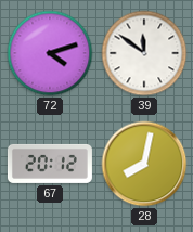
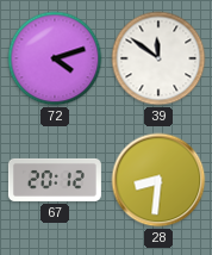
28: 8:02 -> 8:31
